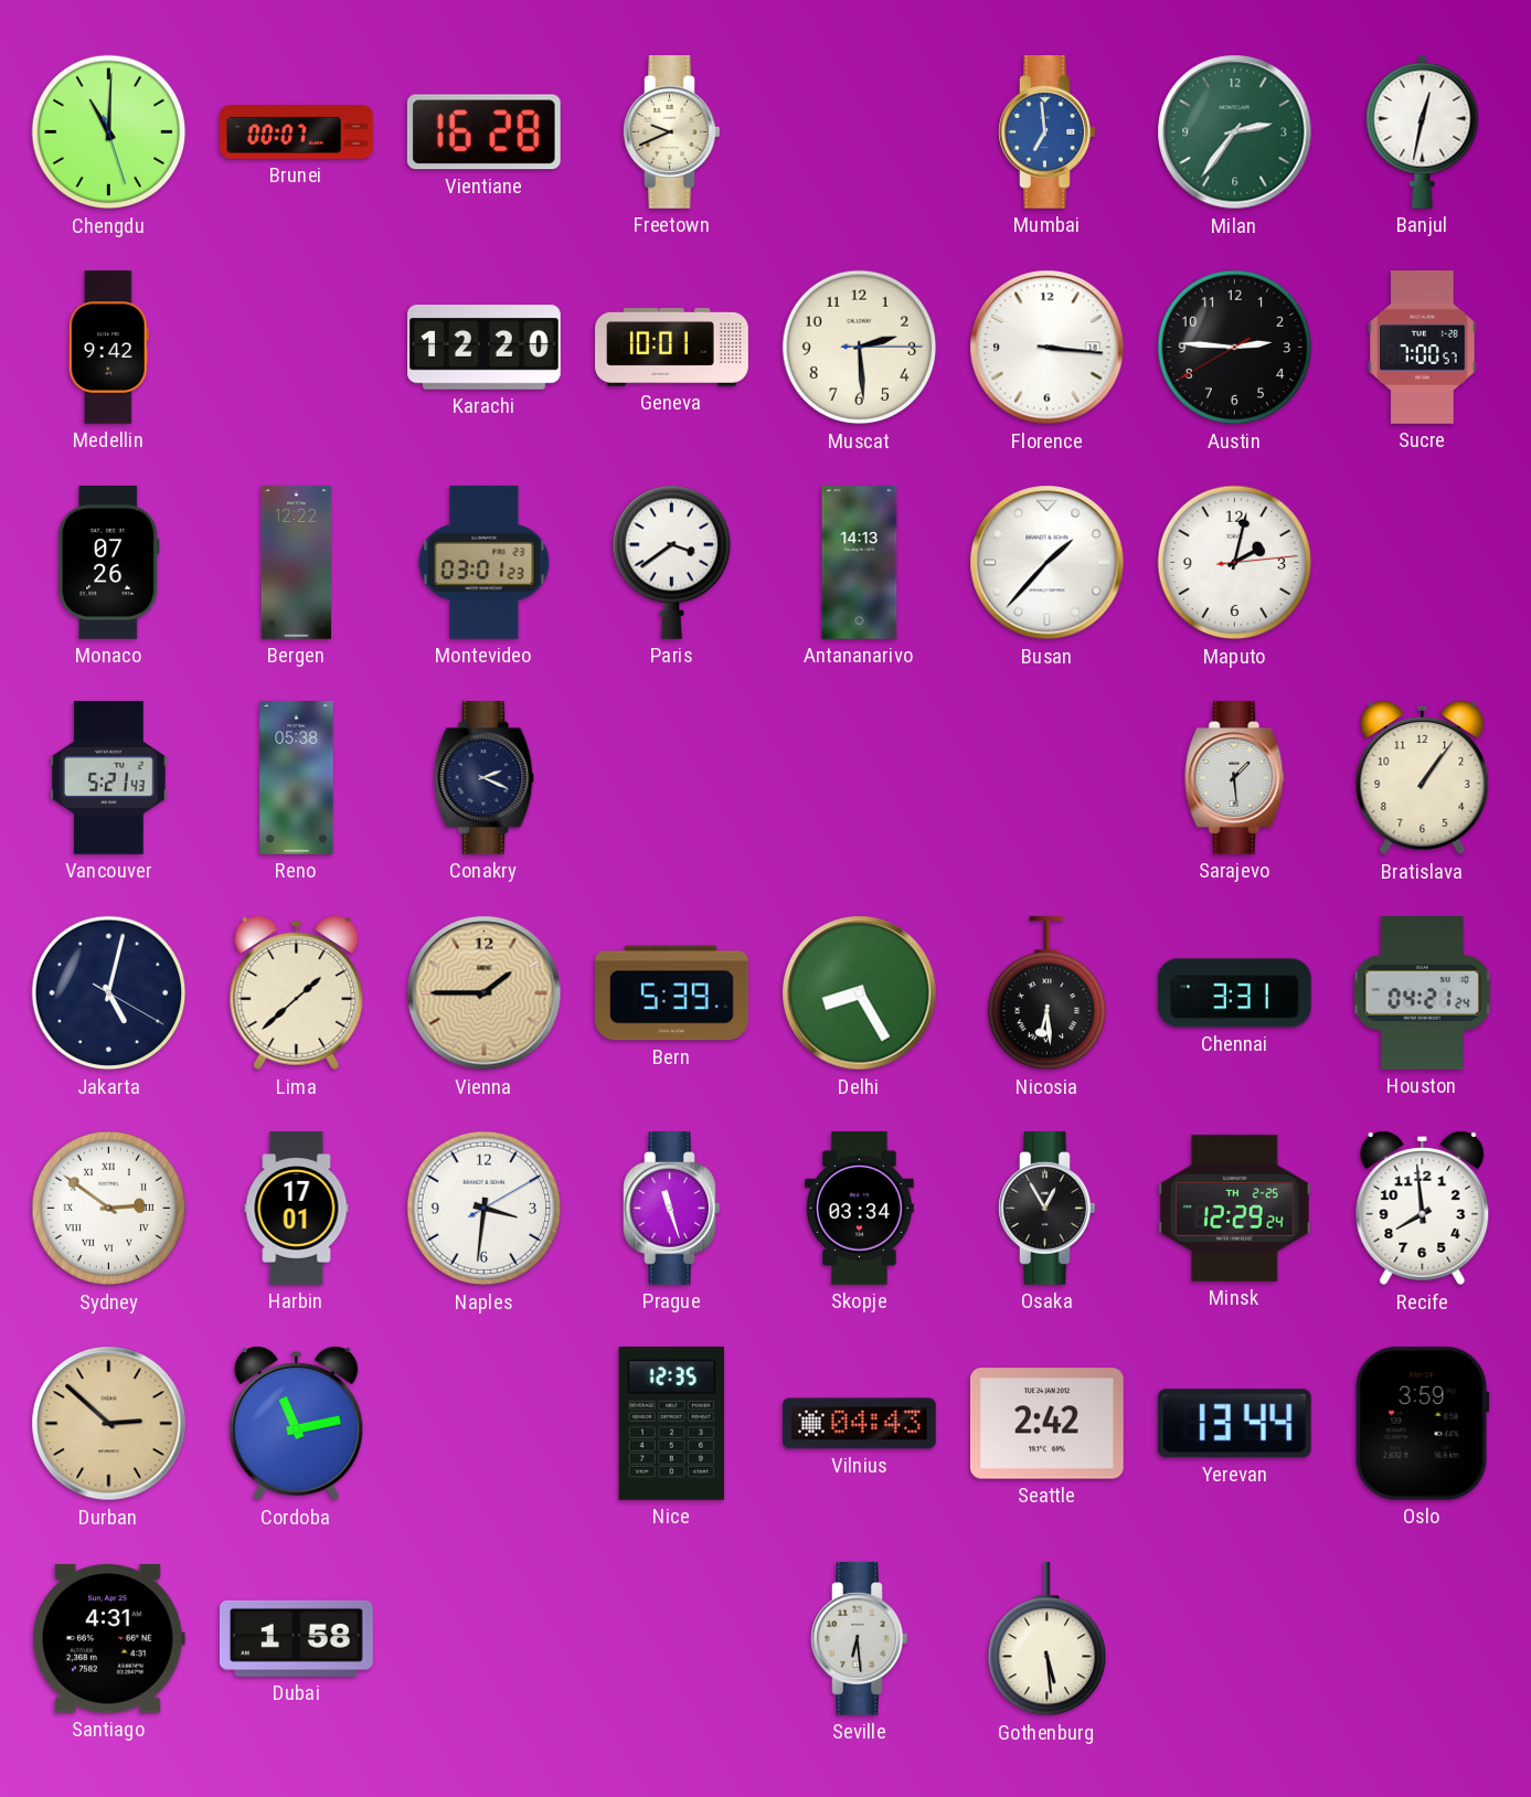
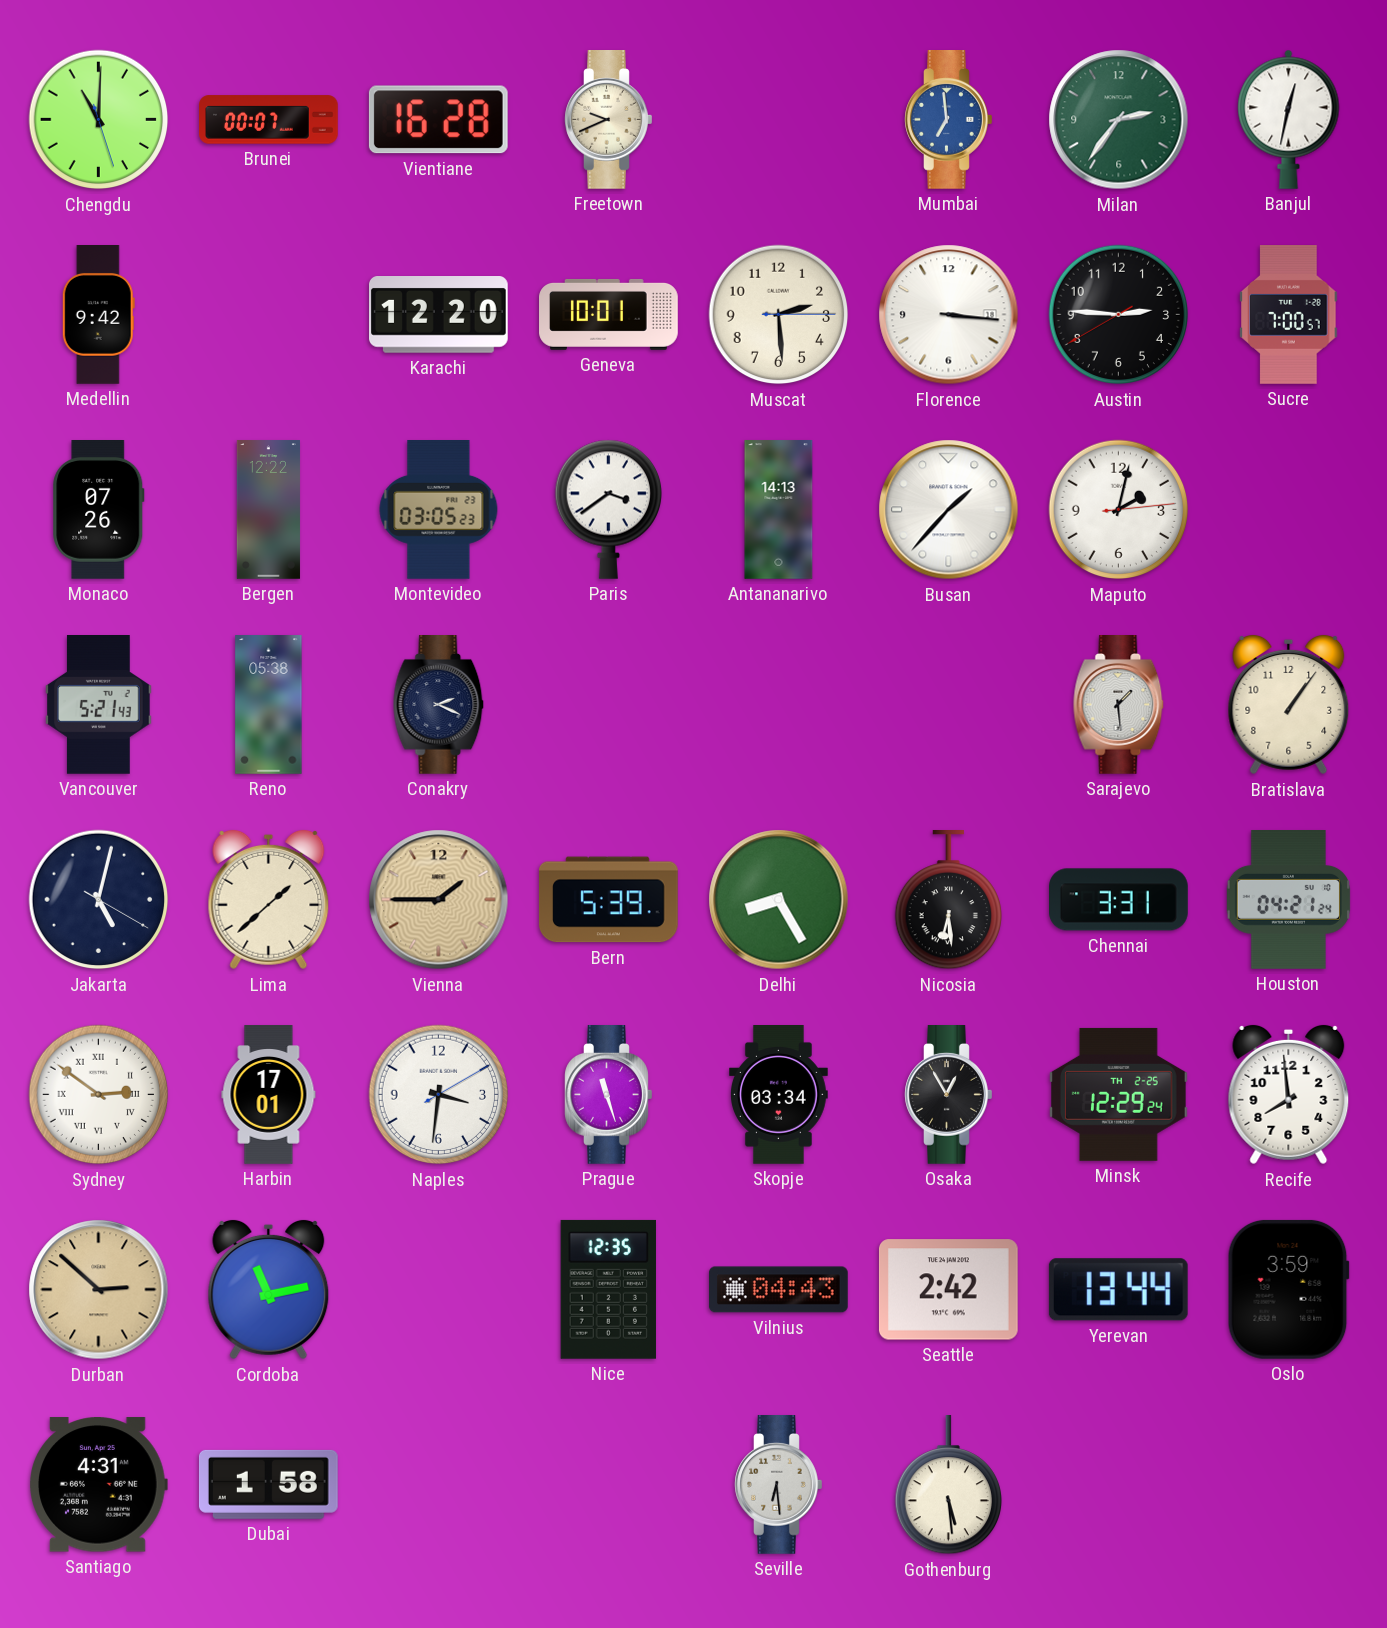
Montevideo: 03:01 -> 03:05
